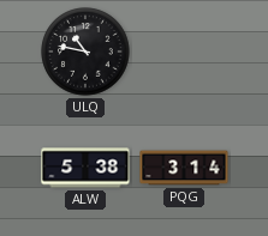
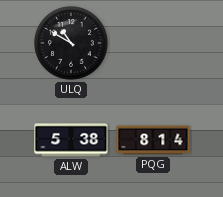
ULQ: 10:47 -> 10:50
PQG: 3:14 -> 8:14
